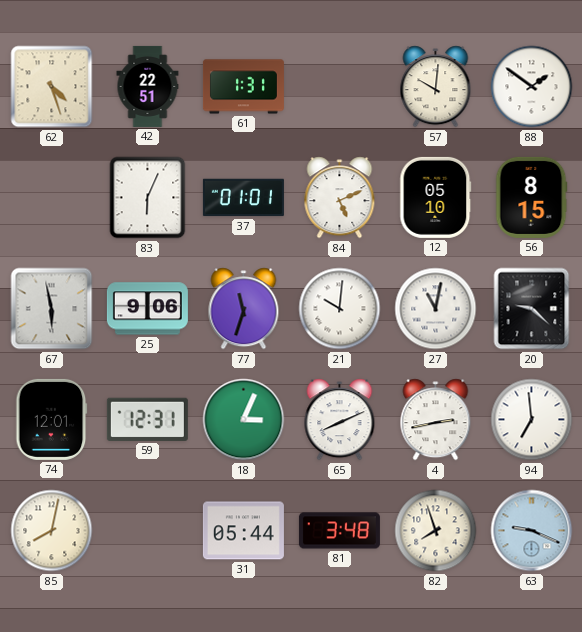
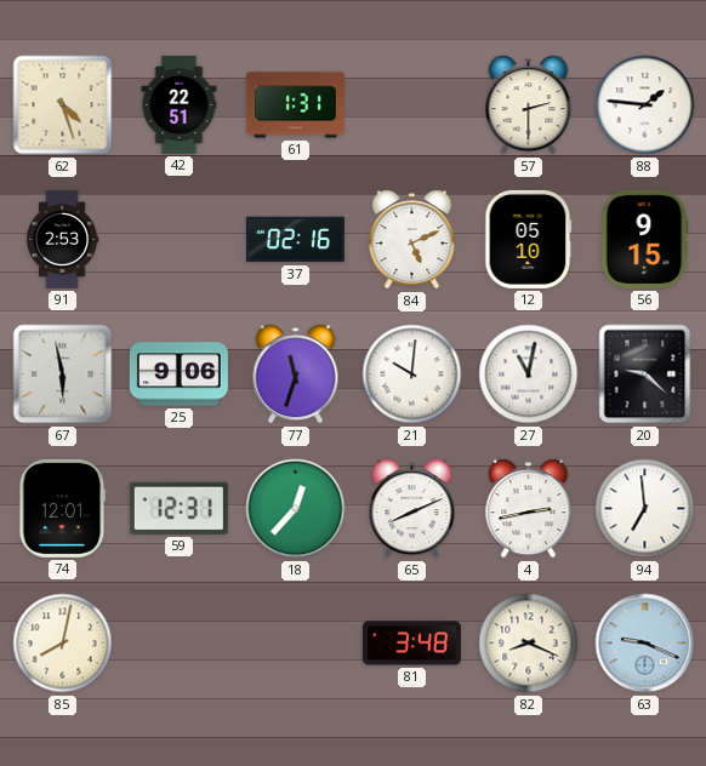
57: 10:01 -> 2:30
88: 1:51 -> 1:46
91: none -> 2:53
83: 6:04 -> none
37: 01:01 -> 02:16
56: 8:15 -> 9:15
18: 3:04 -> 12:37
31: 05:44 -> none
82: 7:57 -> 8:19
